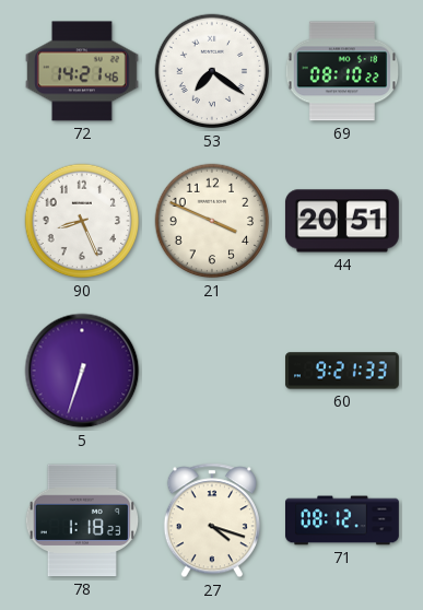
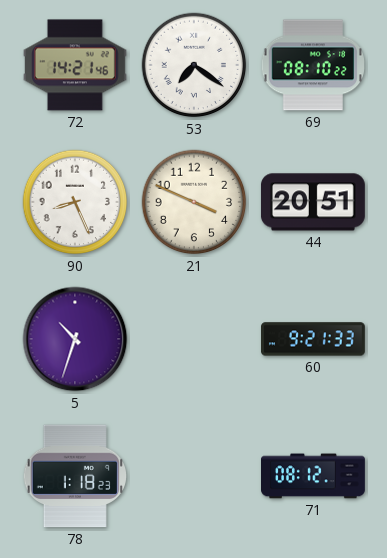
5: 6:33 -> 10:33
27: 4:18 -> none
